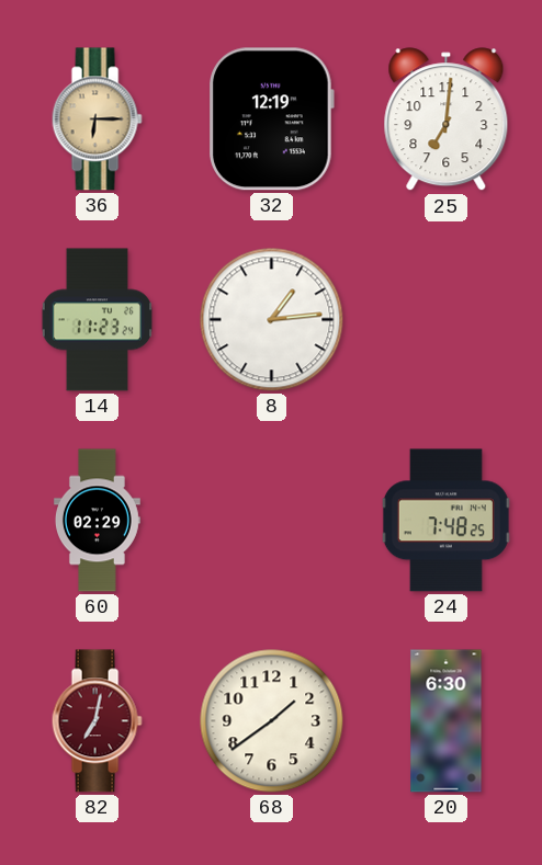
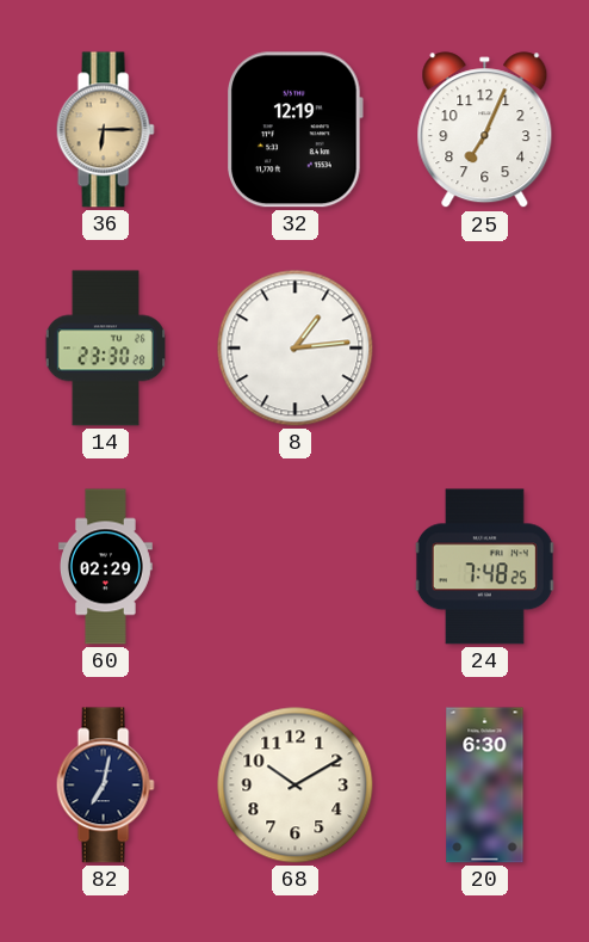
25: 7:01 -> 7:04
14: 11:23 -> 23:30
82 dial: burgundy -> navy
68: 1:39 -> 10:10
